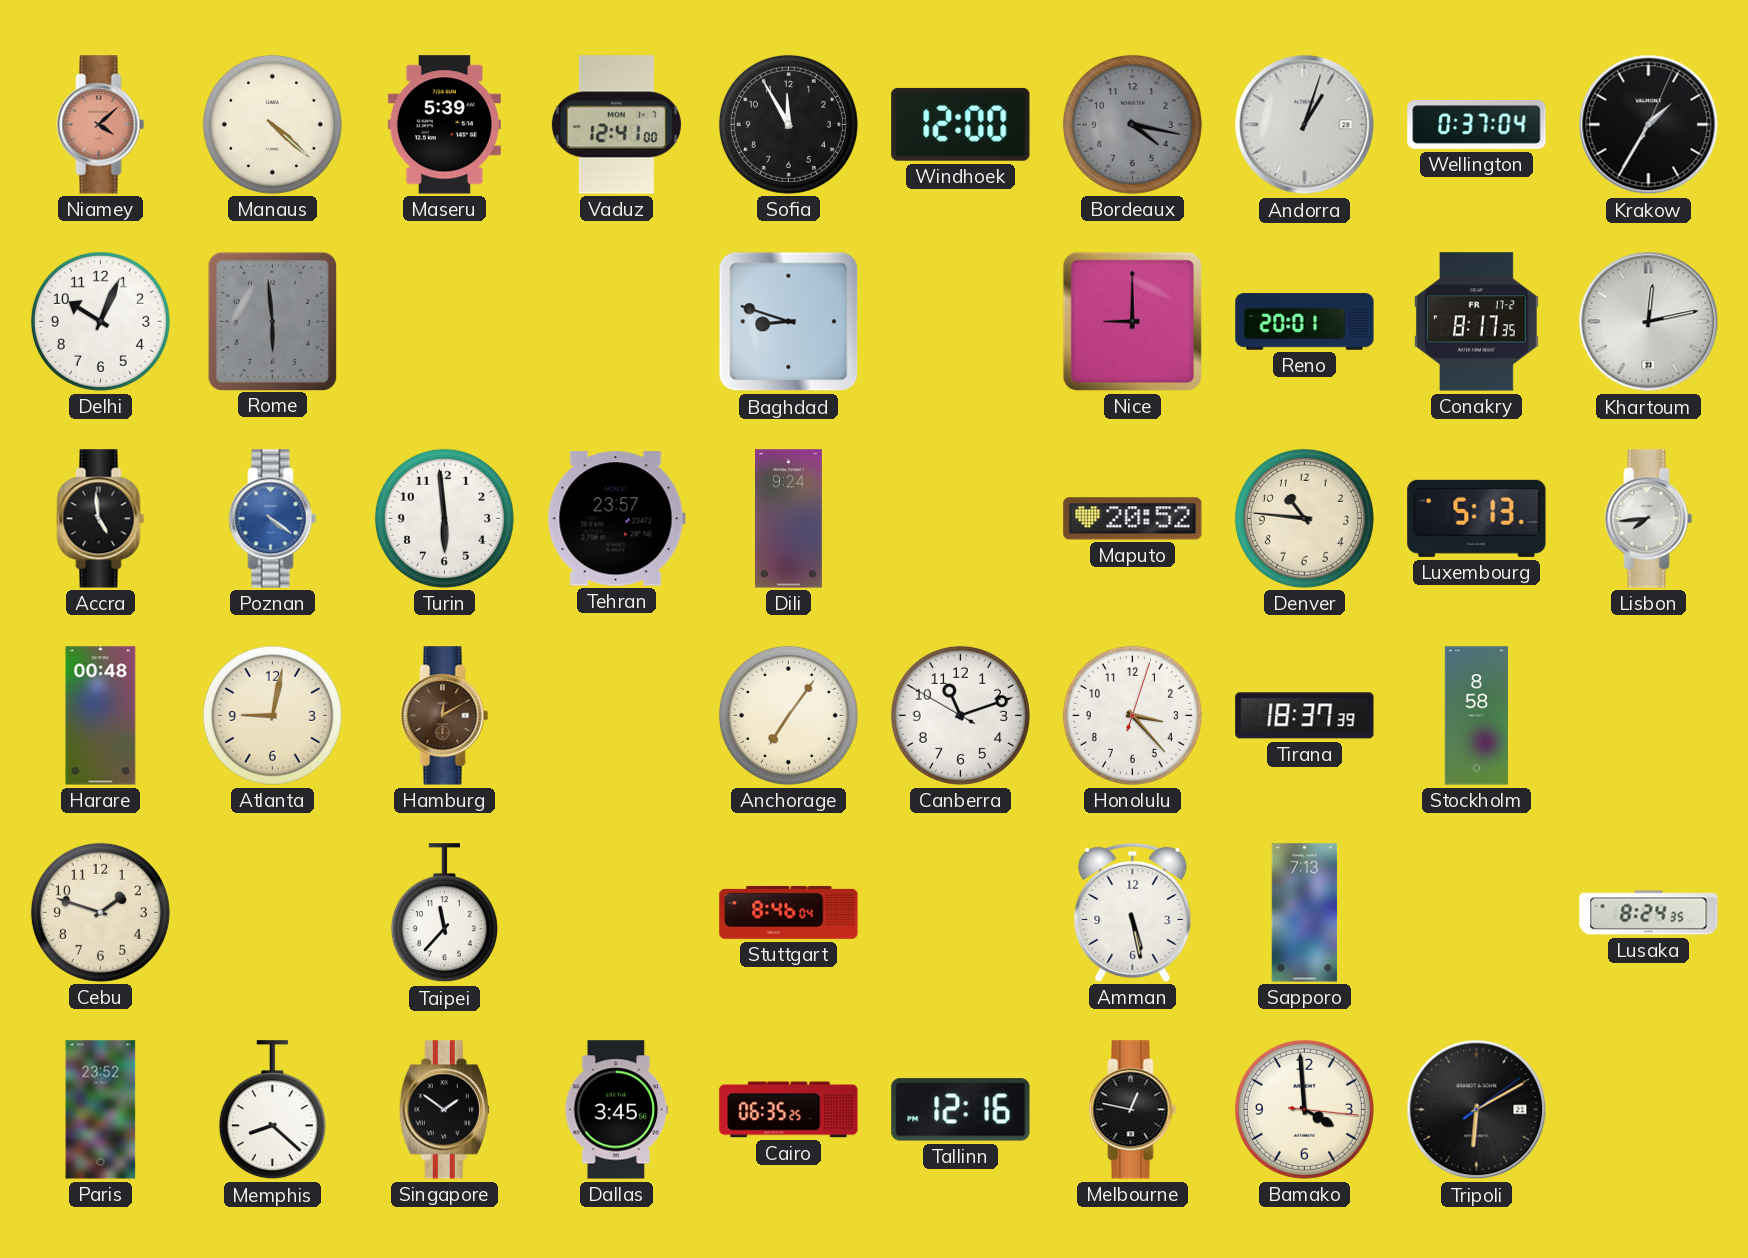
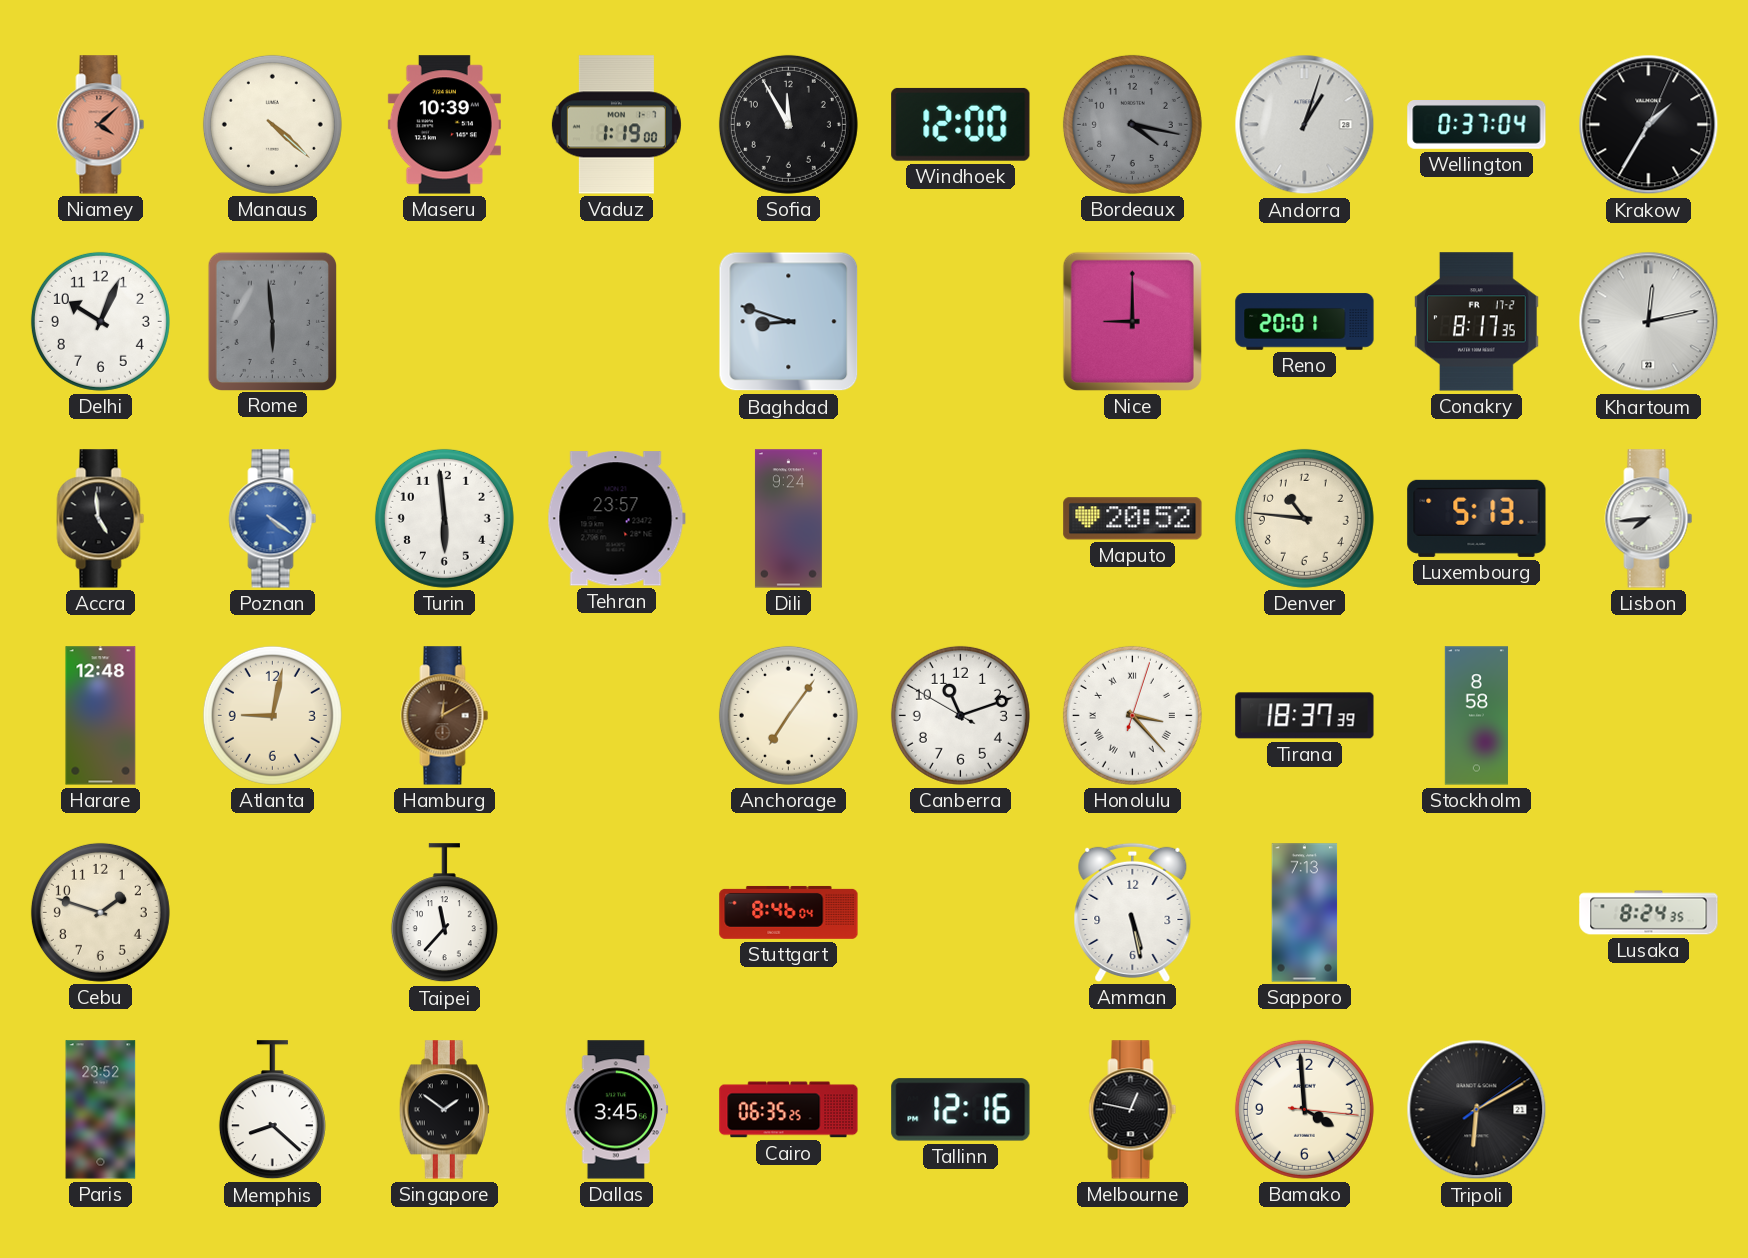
Maseru: 5:39 -> 10:39
Vaduz: 12:41 -> 1:19
Harare: 00:48 -> 12:48
Honolulu numerals: Arabic -> Roman
